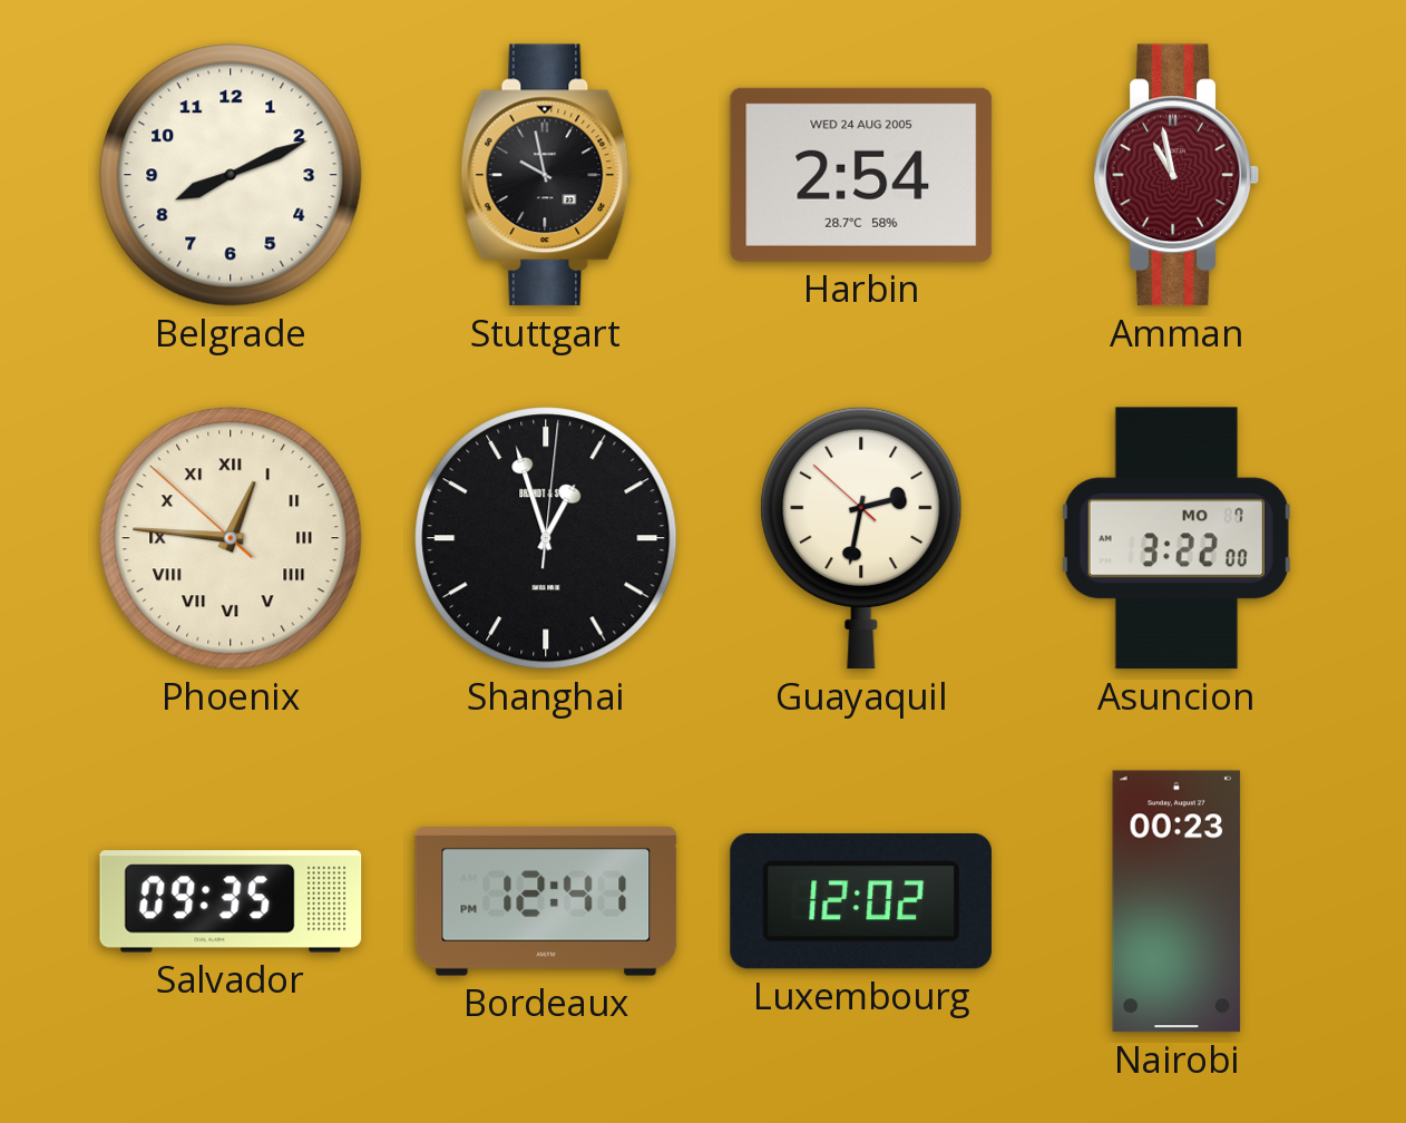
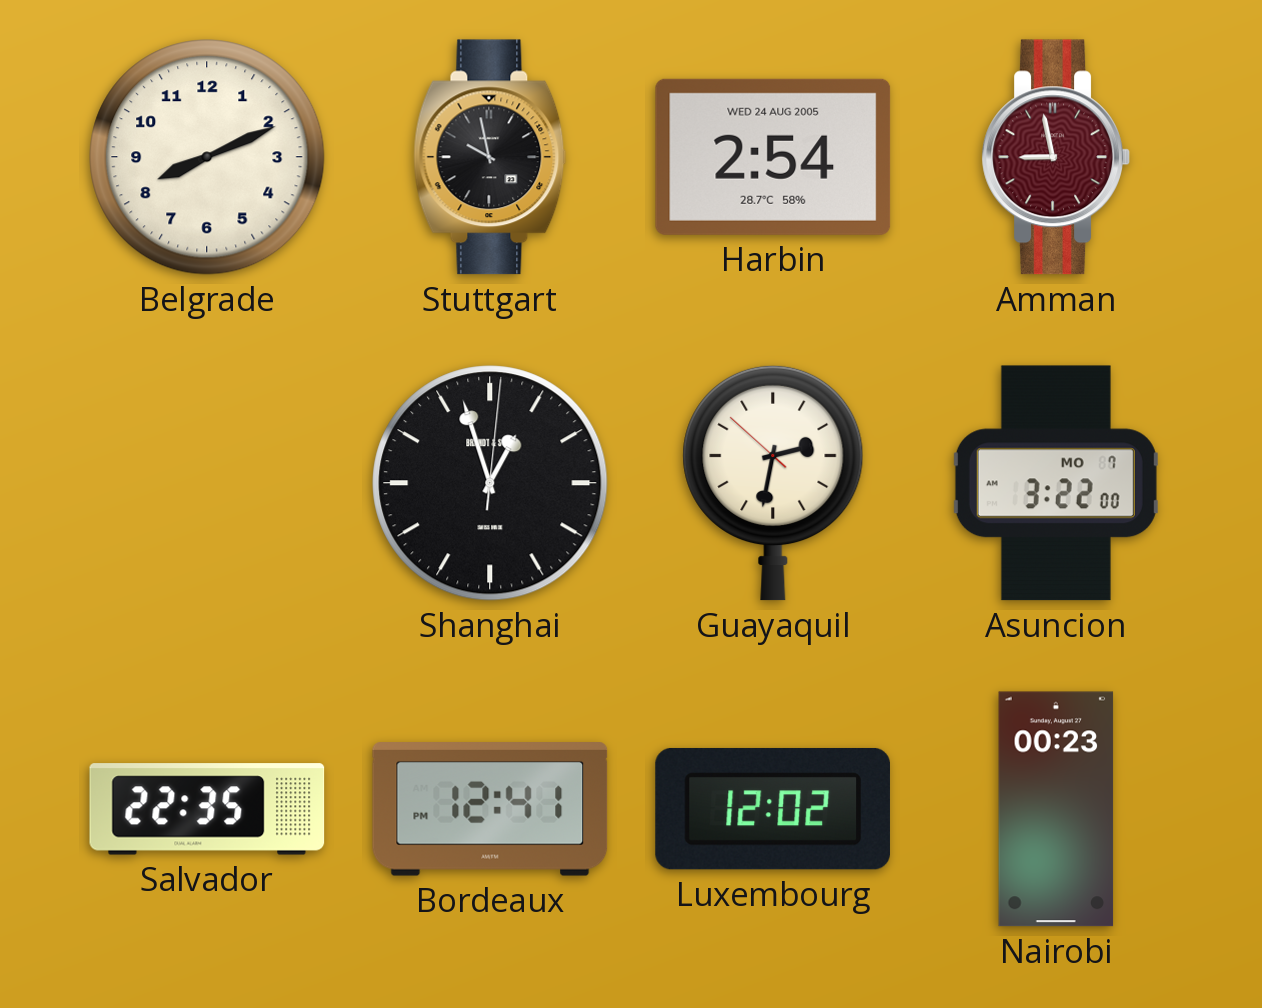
Amman: 10:58 -> 8:58
Phoenix: 12:45 -> none
Salvador: 09:35 -> 22:35
